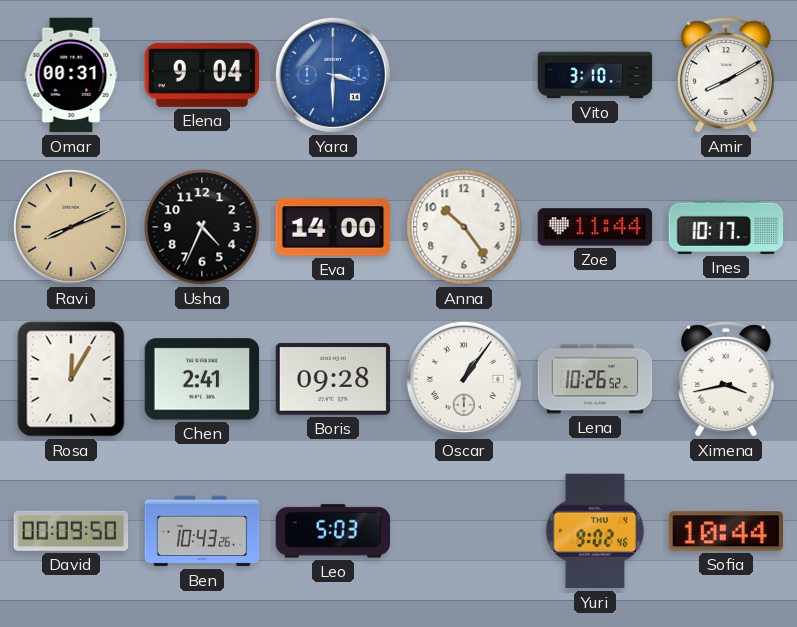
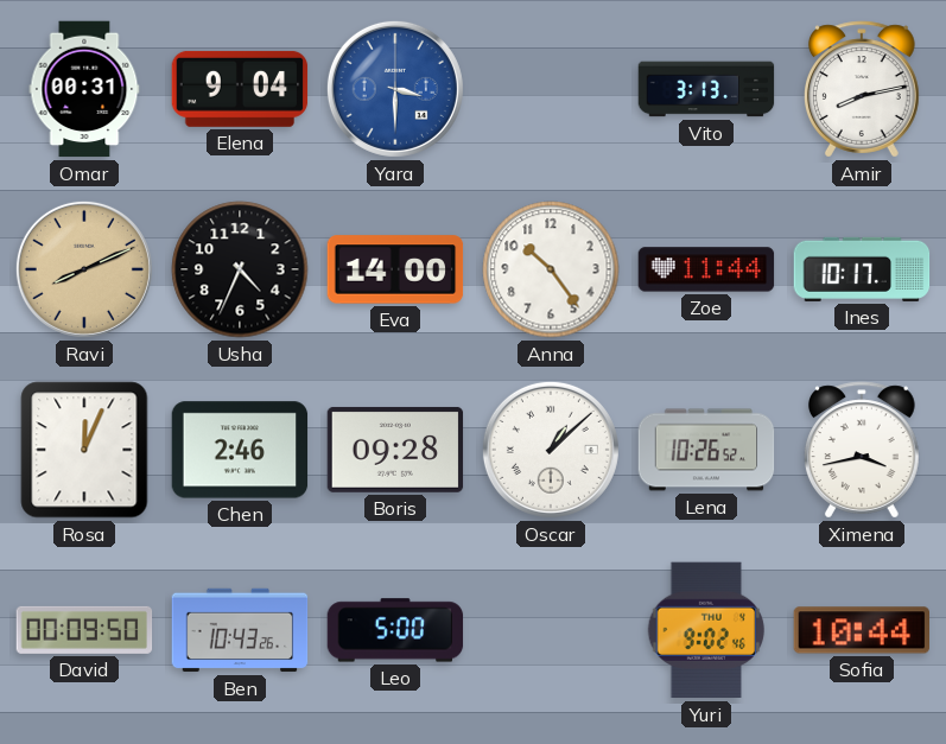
Vito: 3:10 -> 3:13
Amir: 8:10 -> 8:13
Rosa: 12:05 -> 12:04
Chen: 2:41 -> 2:46
Oscar: 1:06 -> 1:08
Leo: 5:03 -> 5:00
